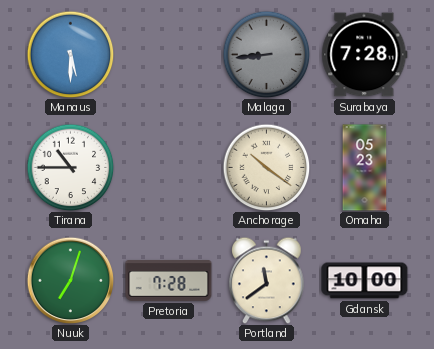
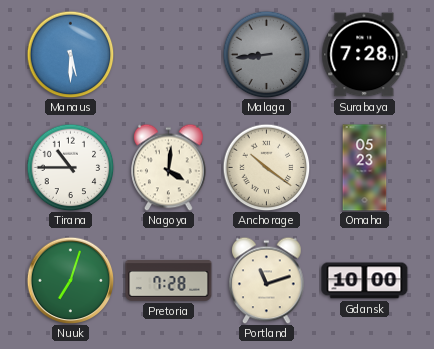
Nagoya: none -> 4:01
Portland: 11:39 -> 11:12
